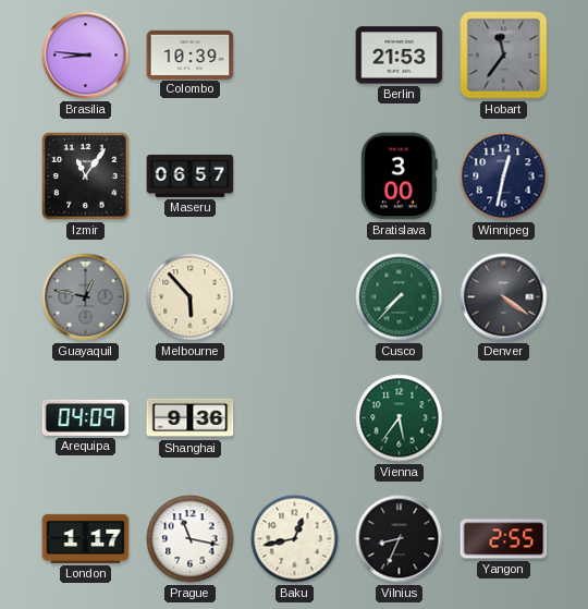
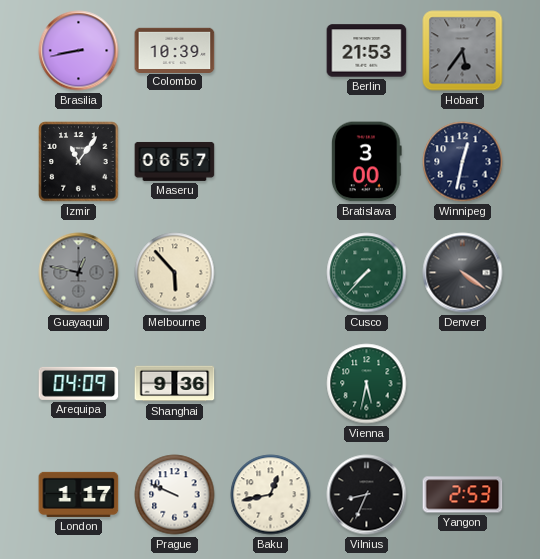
Brasilia: 8:46 -> 8:43
Hobart: 11:36 -> 5:36
Vienna: 5:36 -> 5:32
Prague: 11:17 -> 9:49
Yangon: 2:55 -> 2:53
